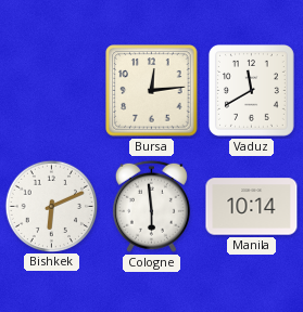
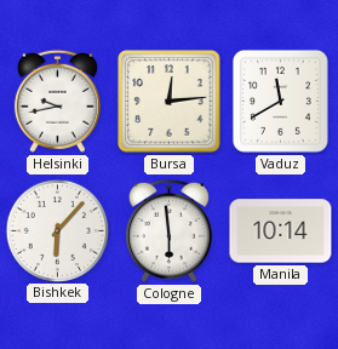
Helsinki: none -> 9:43
Bishkek: 6:11 -> 6:07
